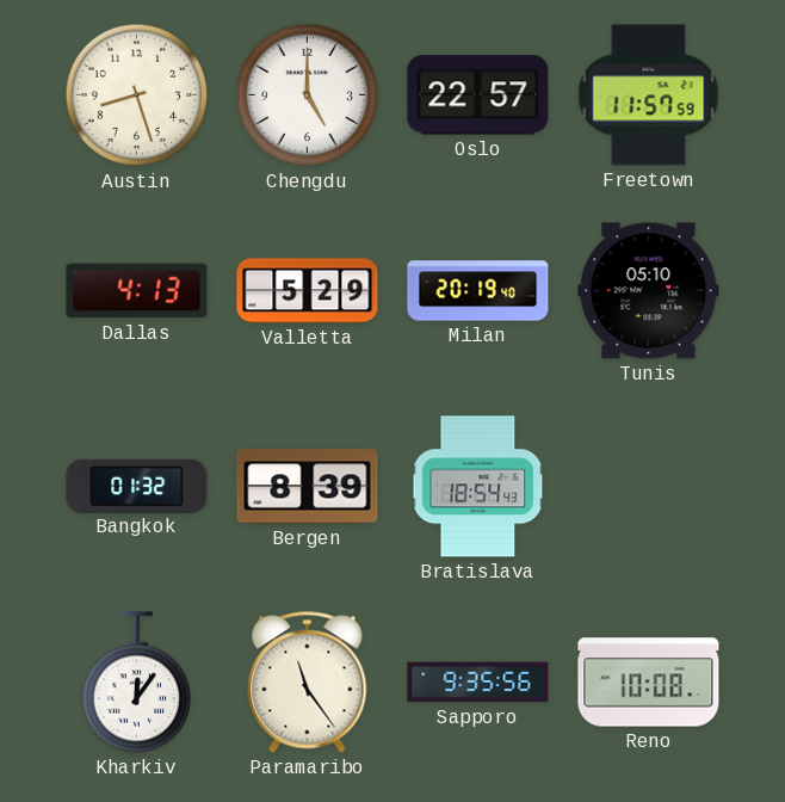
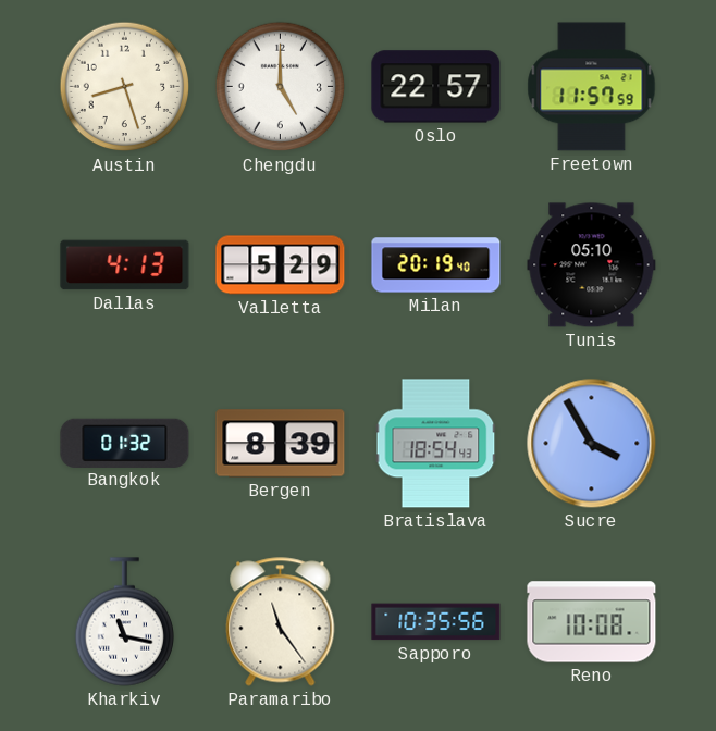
Sucre: none -> 3:55
Kharkiv: 12:06 -> 11:17
Sapporo: 9:35 -> 10:35
